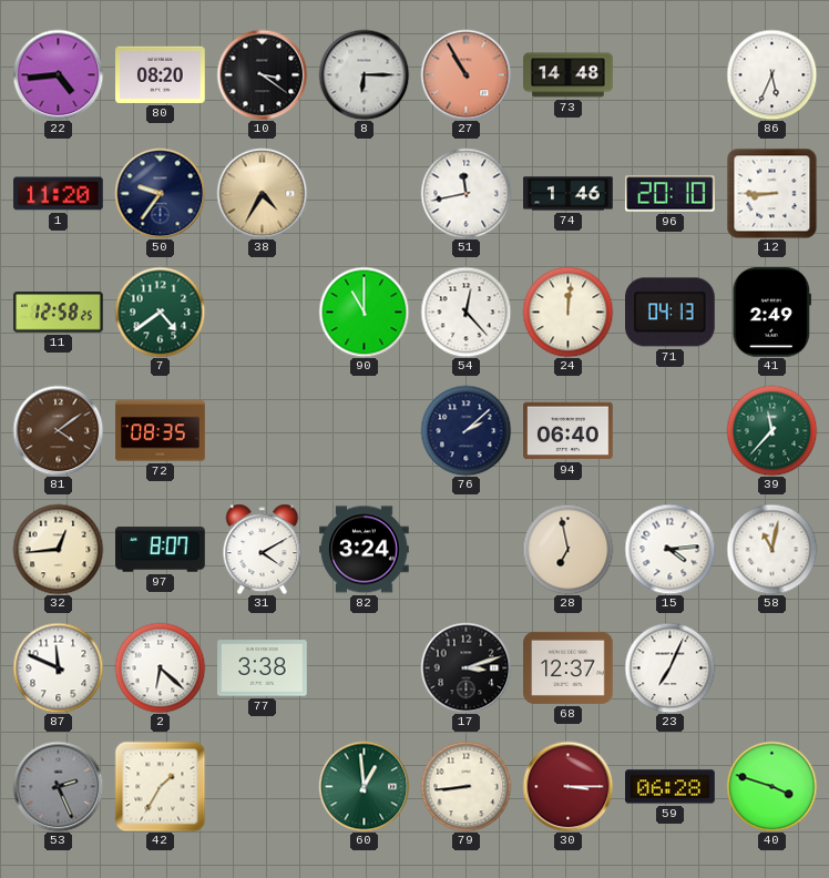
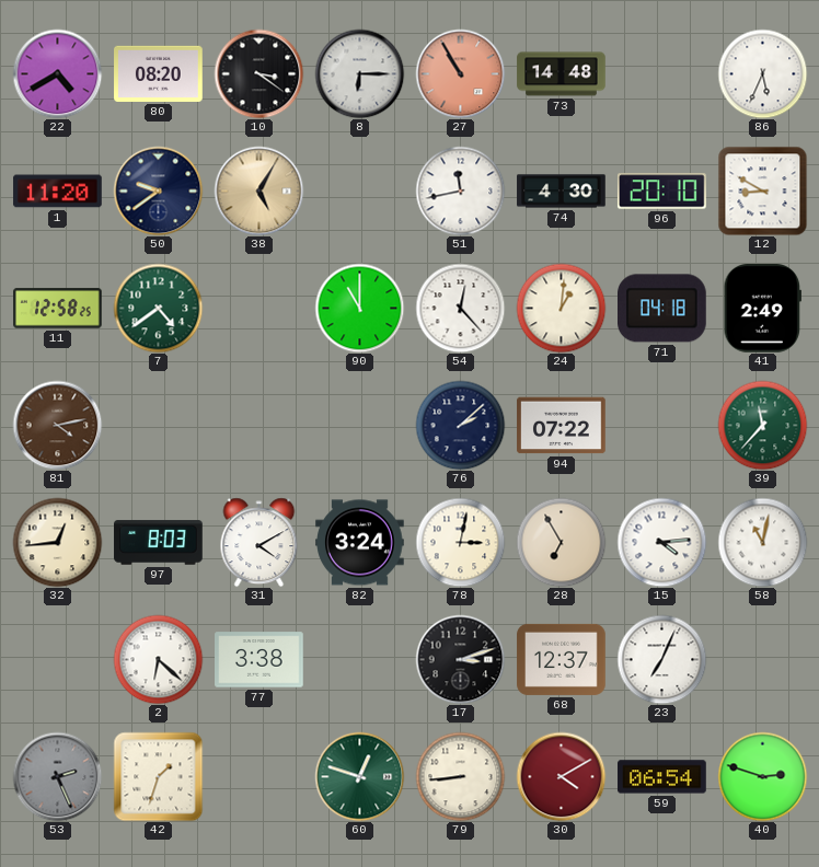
22: 4:44 -> 4:40
50: 9:36 -> 9:39
38: 4:35 -> 5:05
74: 1:46 -> 4:30
12: 8:45 -> 8:50
24: 12:01 -> 1:01
71: 04:13 -> 04:18
81: 4:09 -> 4:13
72: 08:35 -> none
94: 06:40 -> 07:22
97: 8:07 -> 8:03
78: none -> 3:02
28: 6:58 -> 6:55
87: 11:49 -> none
42: 1:35 -> 1:33
60: 12:59 -> 12:48
30: 3:15 -> 4:10
59: 06:28 -> 06:54
40: 3:48 -> 2:48
